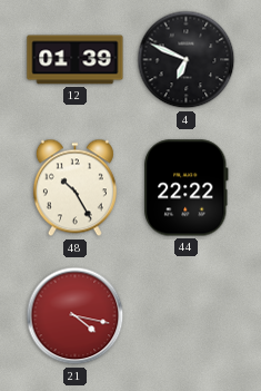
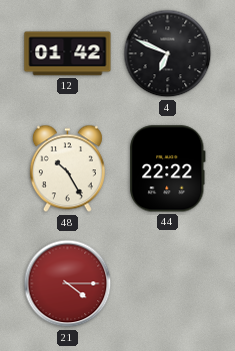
12: 01:39 -> 01:42
21: 4:17 -> 4:15
